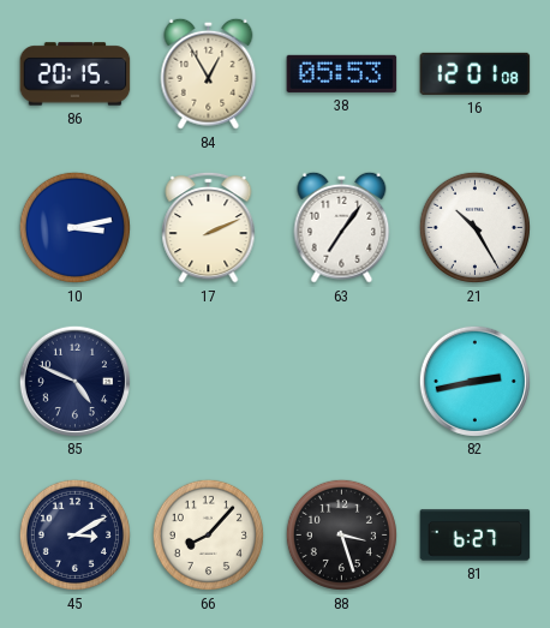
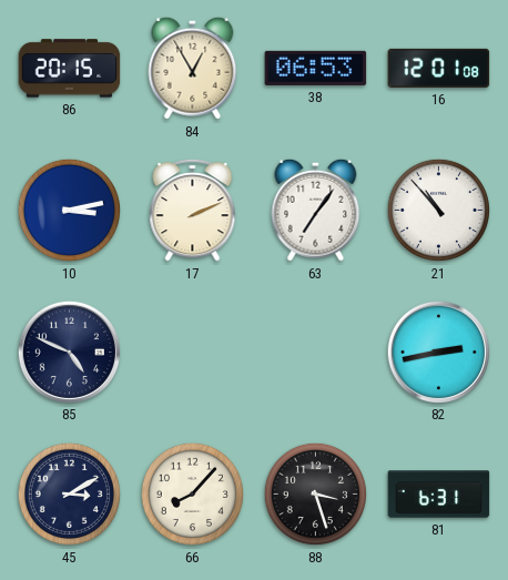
38: 05:53 -> 06:53
21: 10:25 -> 10:53
81: 6:27 -> 6:31
